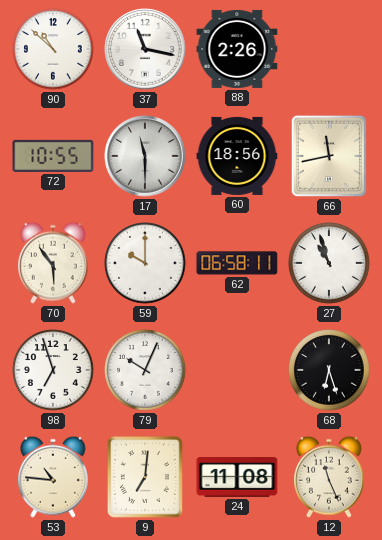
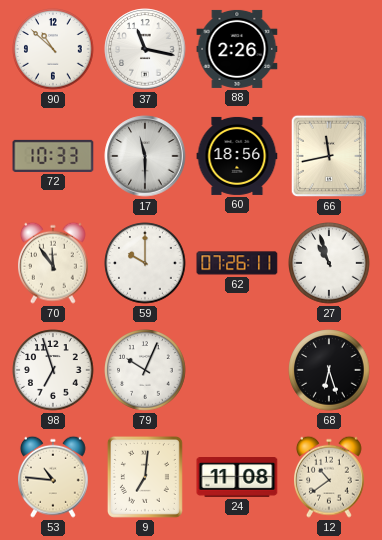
72: 10:55 -> 10:33
70: 5:54 -> 11:54
62: 06:58 -> 07:26
12: 11:26 -> 10:39
